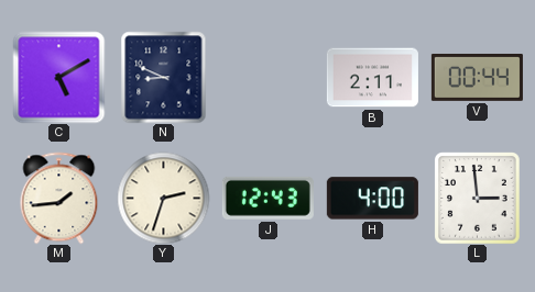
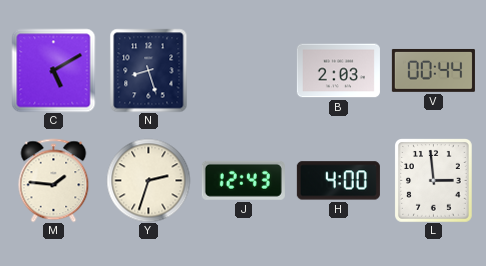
N: 8:49 -> 8:27
B: 2:11 -> 2:03
M: 1:44 -> 1:46
